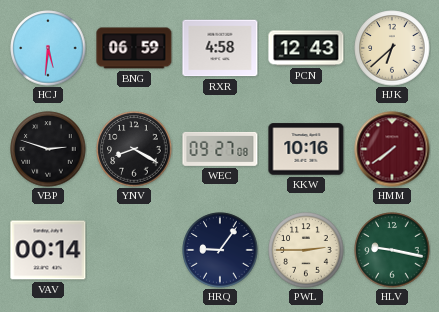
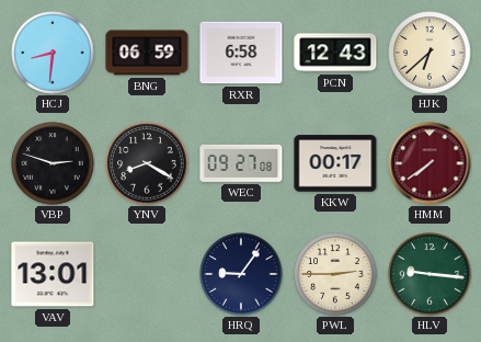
HCJ: 5:31 -> 8:31
RXR: 4:58 -> 6:58
KKW: 10:16 -> 00:17
VAV: 00:14 -> 13:01
HLV: 9:17 -> 9:16
